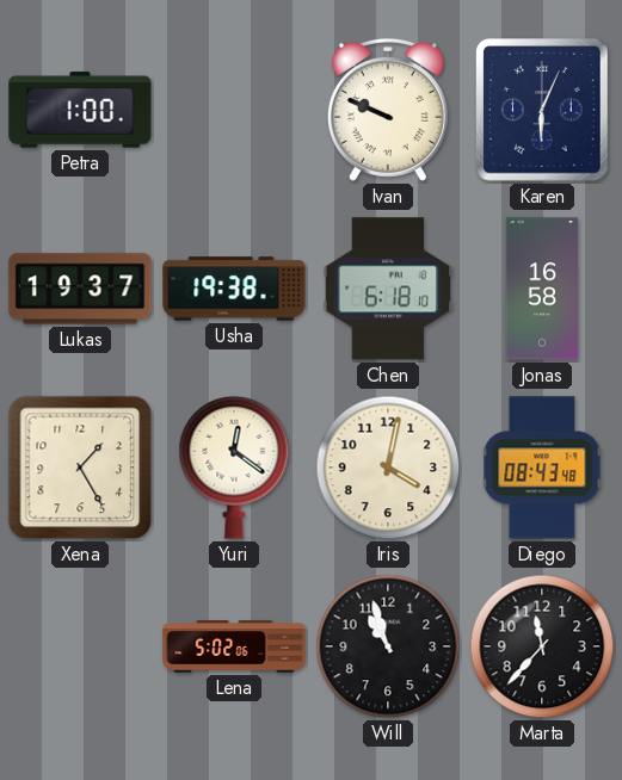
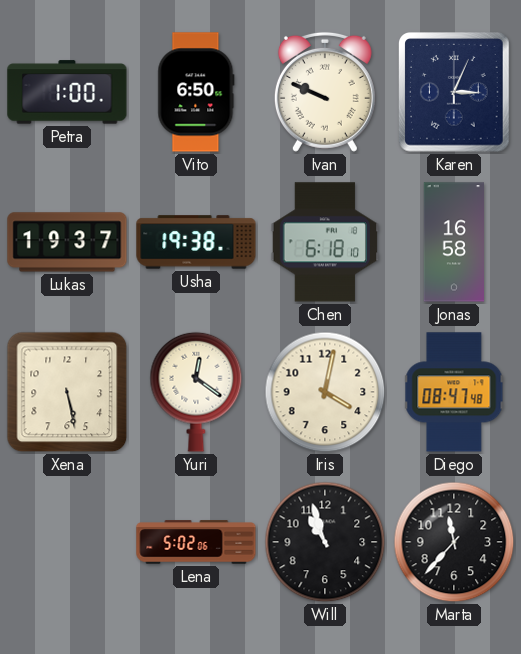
Vito: none -> 6:50
Karen: 6:04 -> 3:04
Xena: 1:25 -> 5:28
Diego: 08:43 -> 08:47
